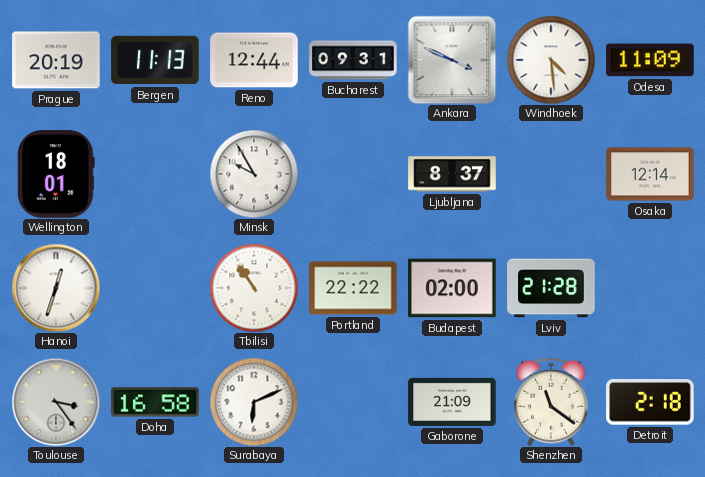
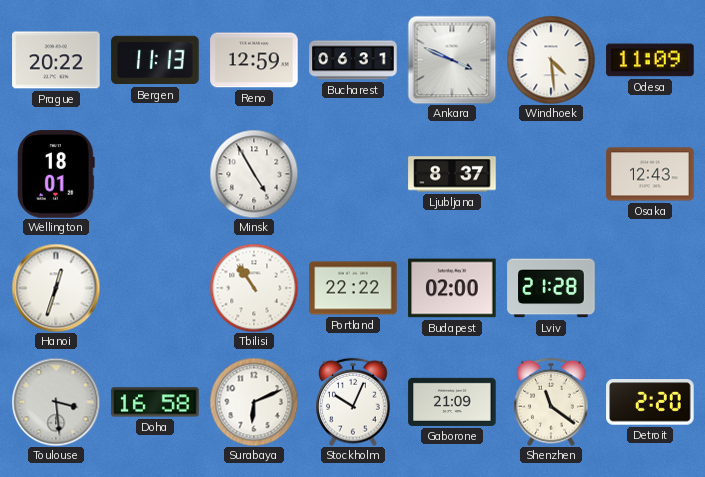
Prague: 20:19 -> 20:22
Reno: 12:44 -> 12:59
Bucharest: 09:31 -> 06:31
Minsk: 9:55 -> 4:55
Osaka: 12:14 -> 12:43
Toulouse: 3:24 -> 3:29
Stockholm: none -> 10:04
Detroit: 2:18 -> 2:20
